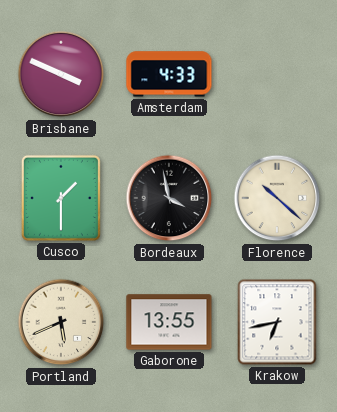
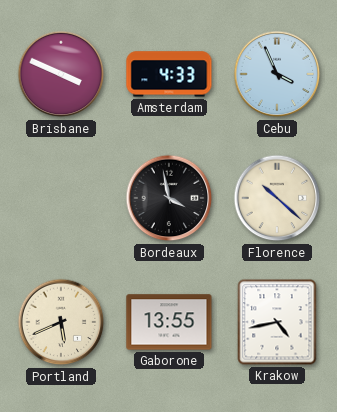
Cebu: none -> 3:56
Cusco: 1:30 -> none
Krakow: 6:43 -> 4:43
